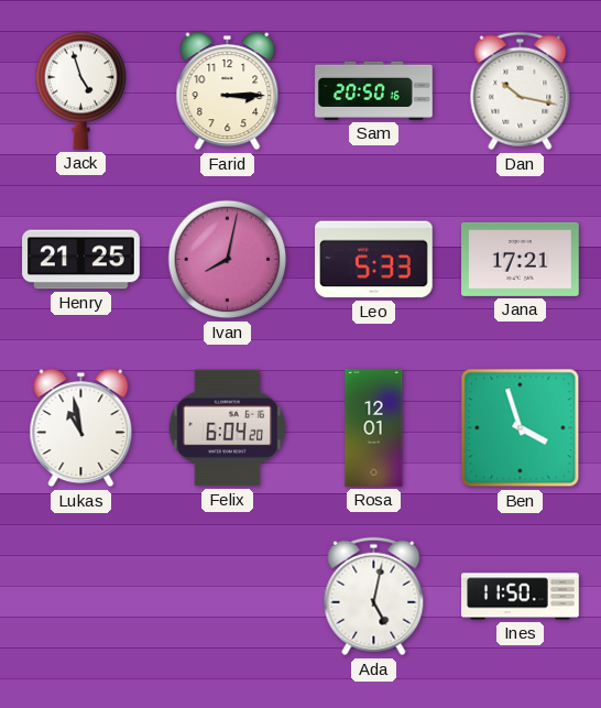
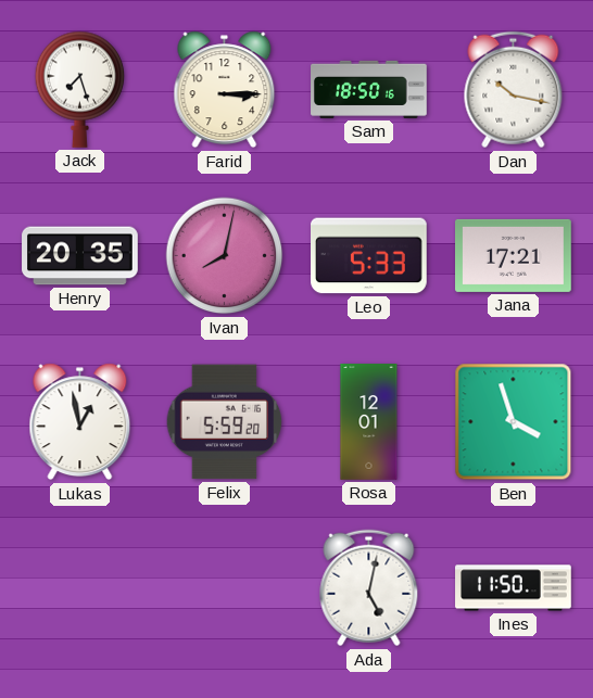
Jack: 4:57 -> 7:27
Sam: 20:50 -> 18:50
Henry: 21:25 -> 20:35
Lukas: 10:58 -> 12:58
Felix: 6:04 -> 5:59
